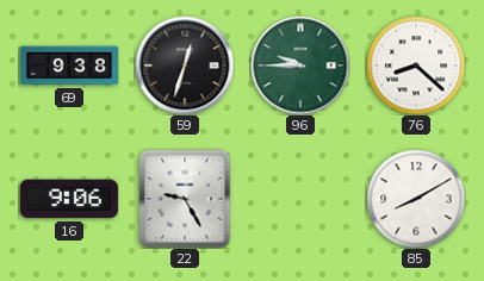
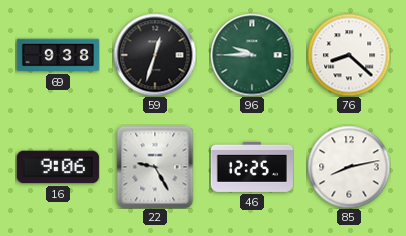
46: none -> 12:25
85: 8:10 -> 8:13
